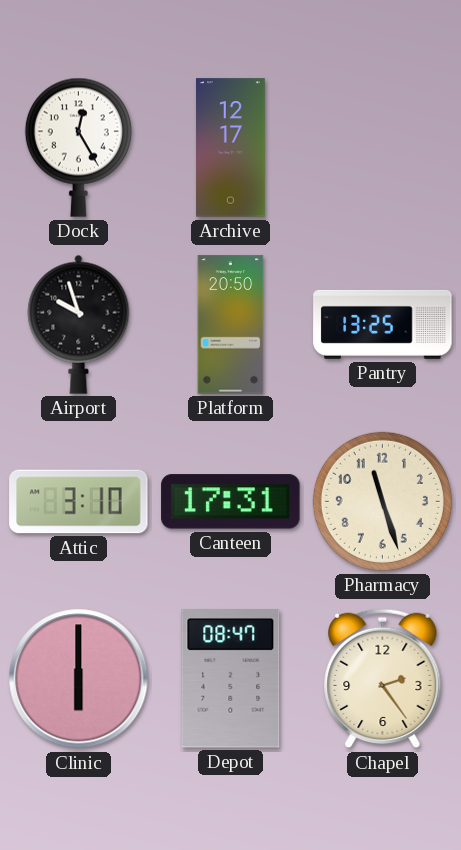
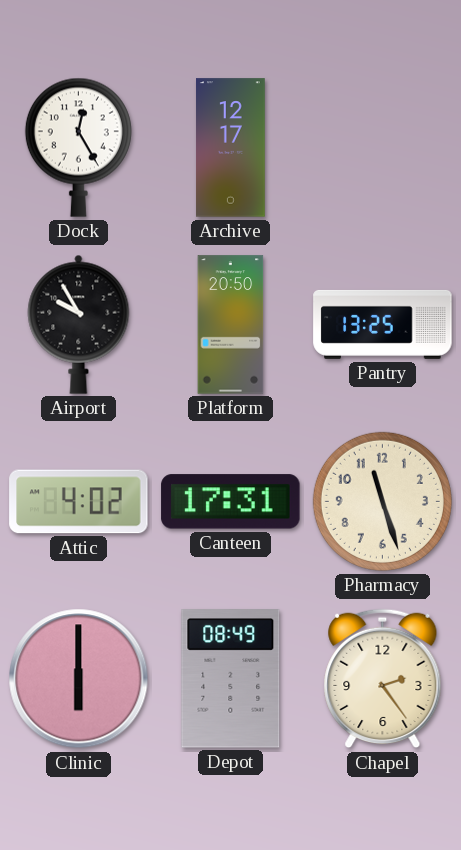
Airport: 9:57 -> 9:55
Attic: 3:10 -> 4:02
Depot: 08:47 -> 08:49
